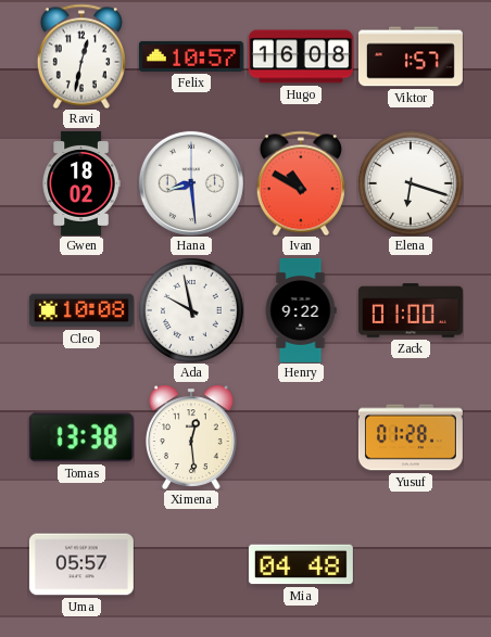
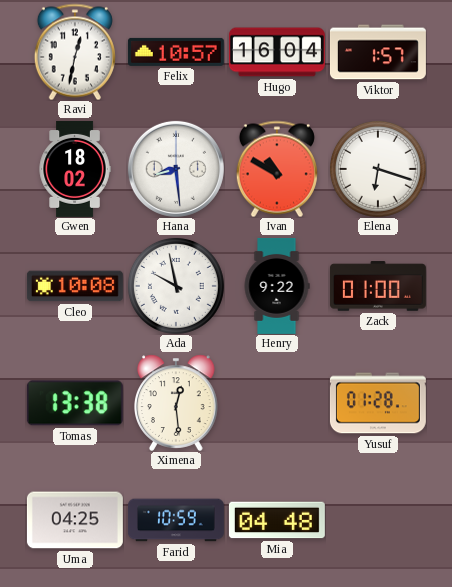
Hugo: 16:08 -> 16:04
Uma: 05:57 -> 04:25
Farid: none -> 10:59
